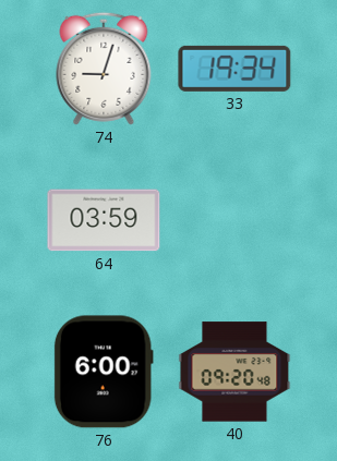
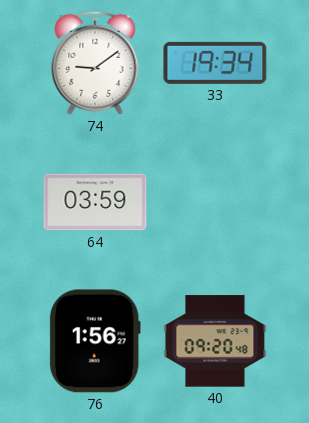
74: 9:03 -> 9:09
76: 6:00 -> 1:56
